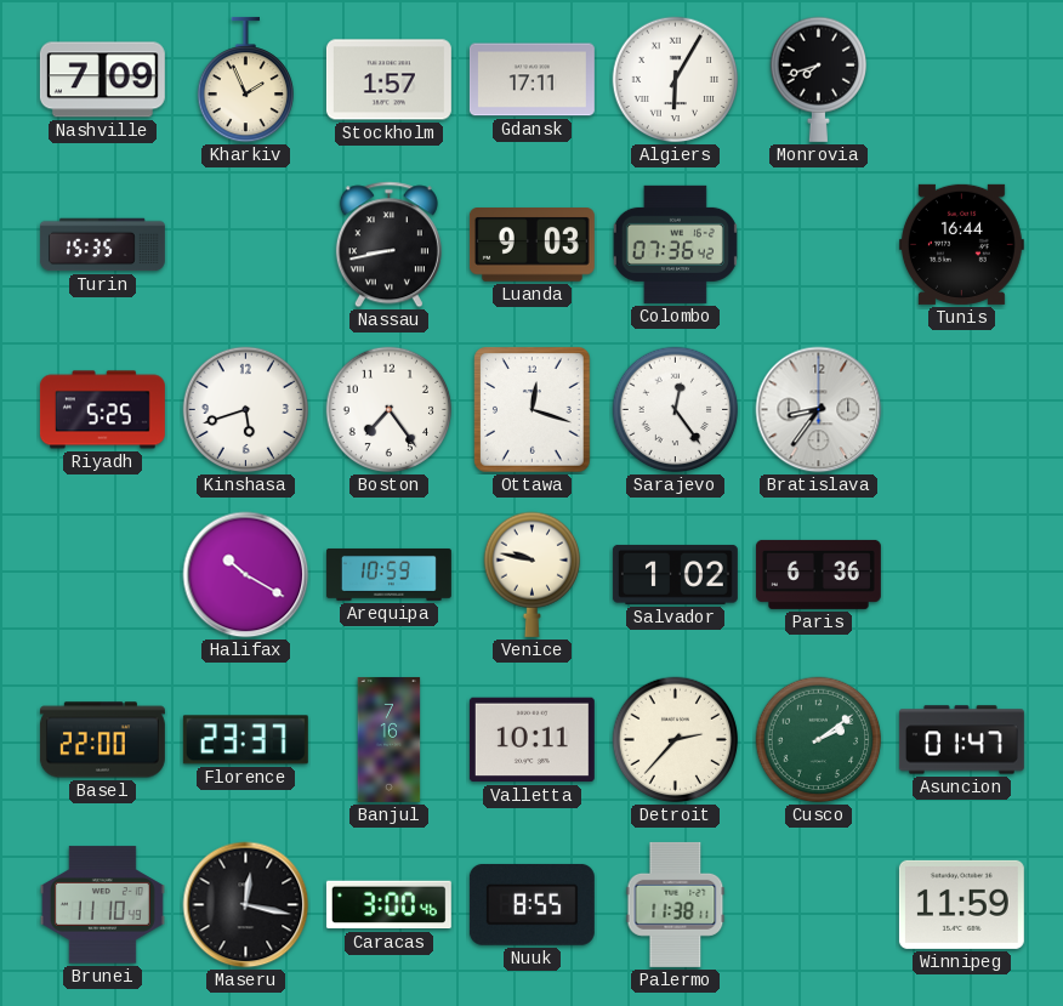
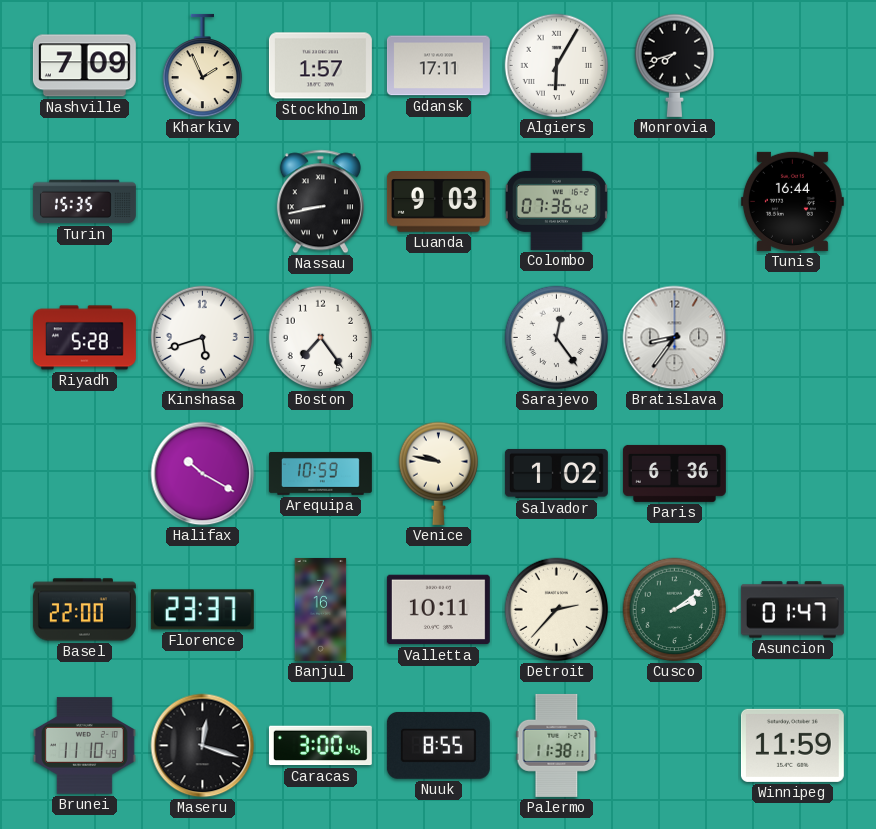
Riyadh: 5:25 -> 5:28
Ottawa: 12:18 -> none
Maseru: 12:17 -> 12:18
